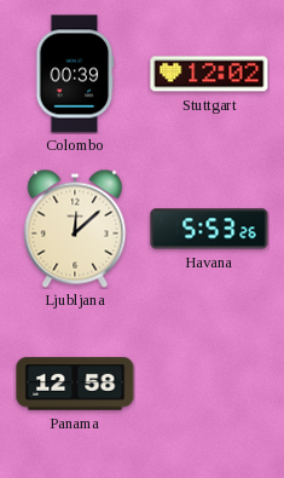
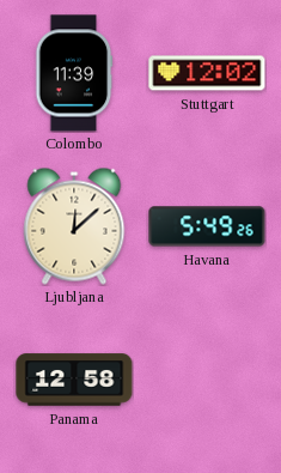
Colombo: 00:39 -> 11:39
Havana: 5:53 -> 5:49
